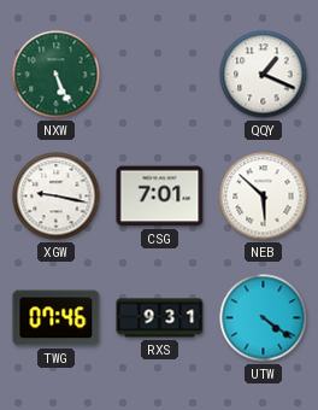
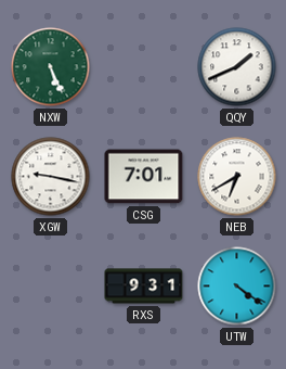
QQY: 1:19 -> 1:41
NEB: 5:52 -> 6:40
TWG: 07:46 -> none
